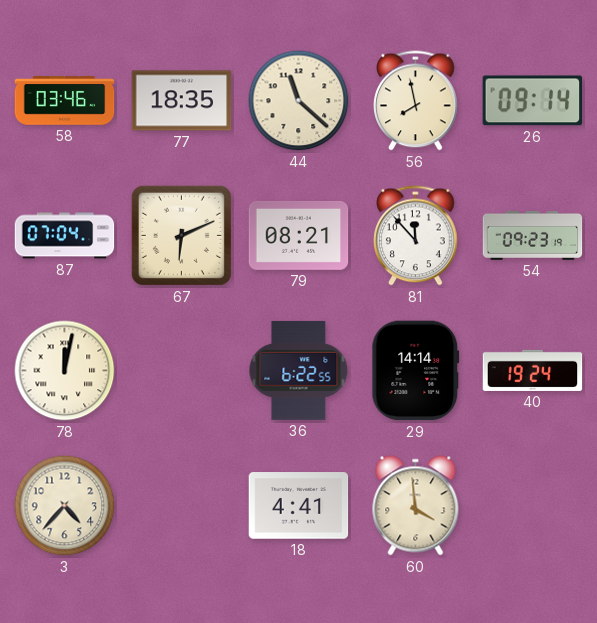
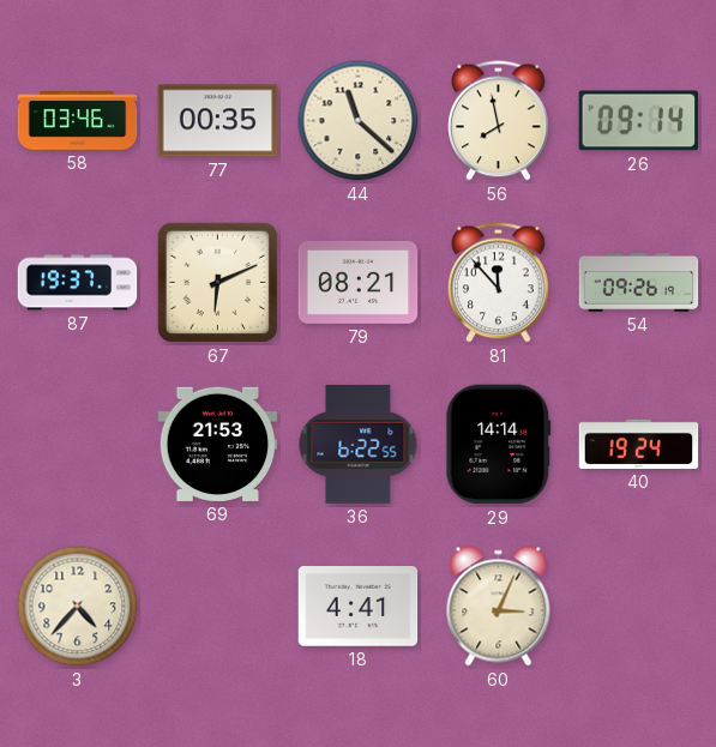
77: 18:35 -> 00:35
87: 07:04 -> 19:37
54: 09:23 -> 09:26
78: 12:02 -> none
69: none -> 21:53
60: 3:59 -> 3:04
